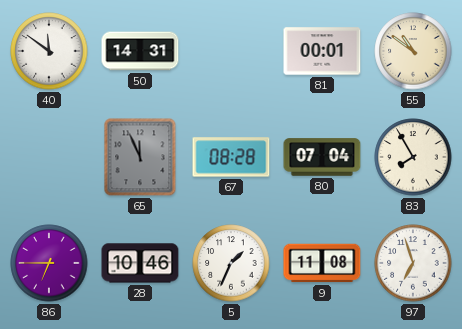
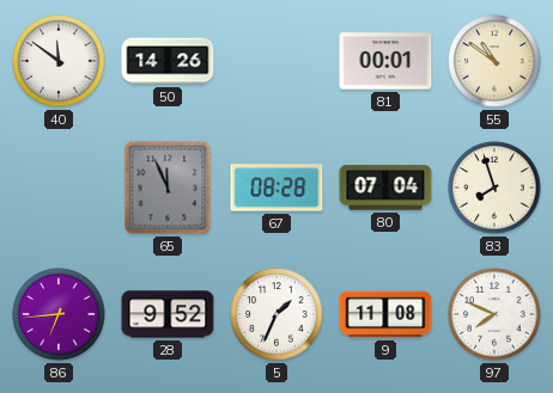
50: 14:31 -> 14:26
83: 7:55 -> 7:57
86: 6:45 -> 6:44
28: 10:46 -> 9:52
97: 6:57 -> 7:49
